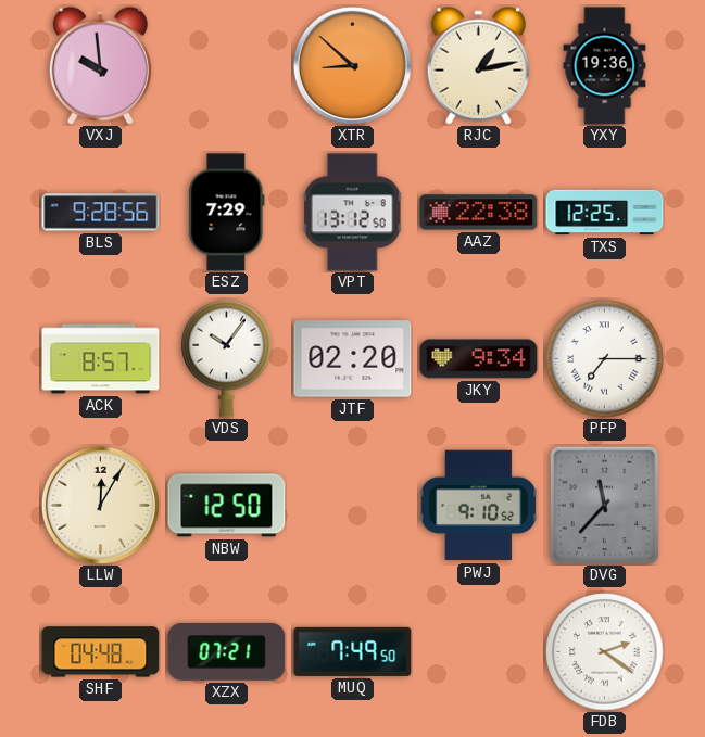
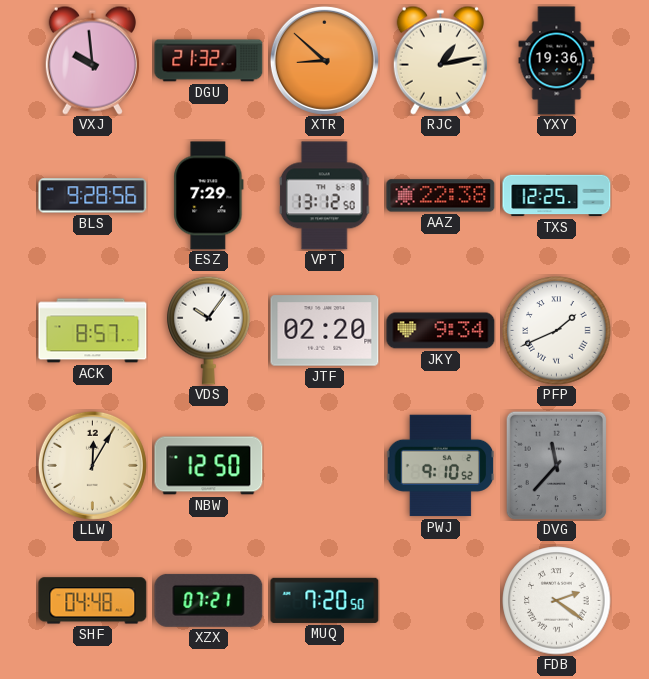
DGU: none -> 21:32
PFP: 7:15 -> 1:41
MUQ: 7:49 -> 7:20
